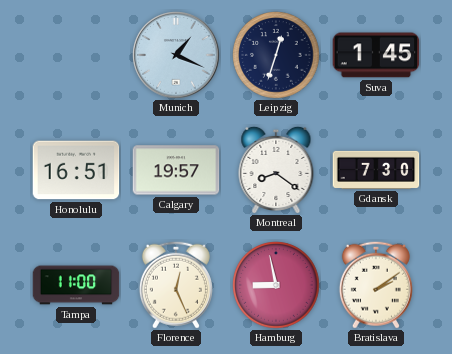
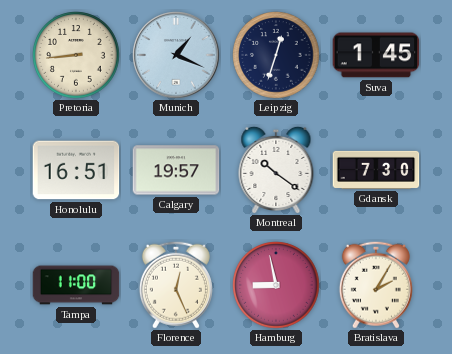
Pretoria: none -> 8:44
Montreal: 8:21 -> 10:21
Bratislava: 2:09 -> 2:05
